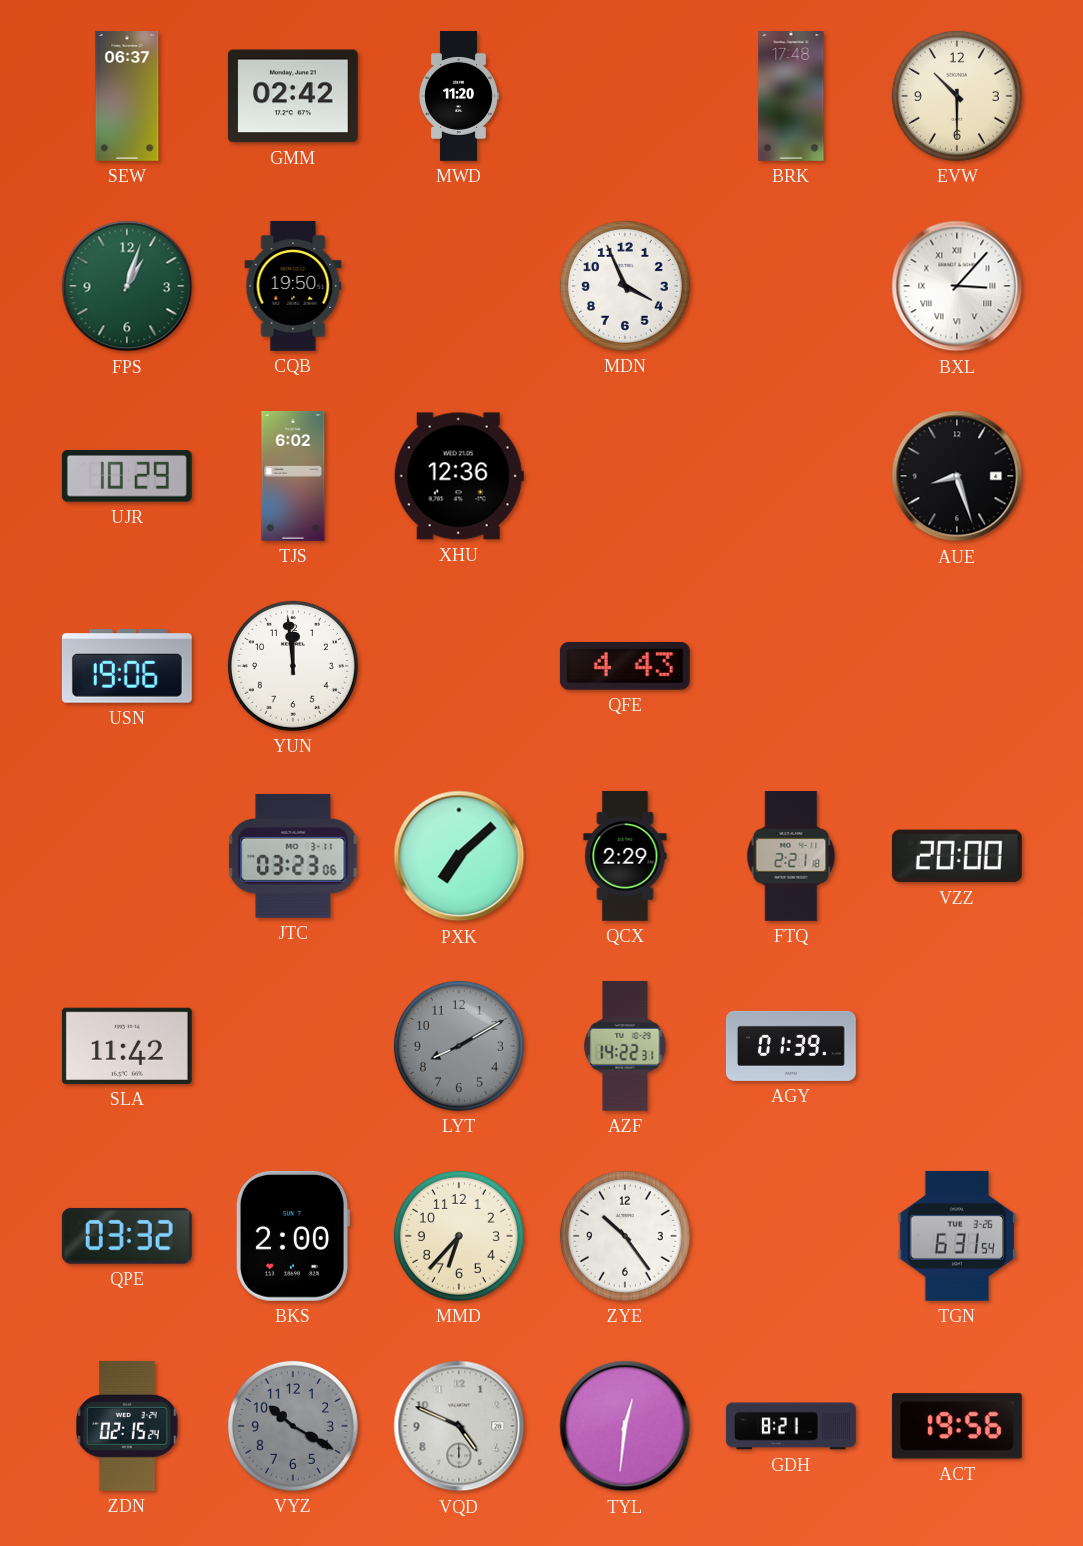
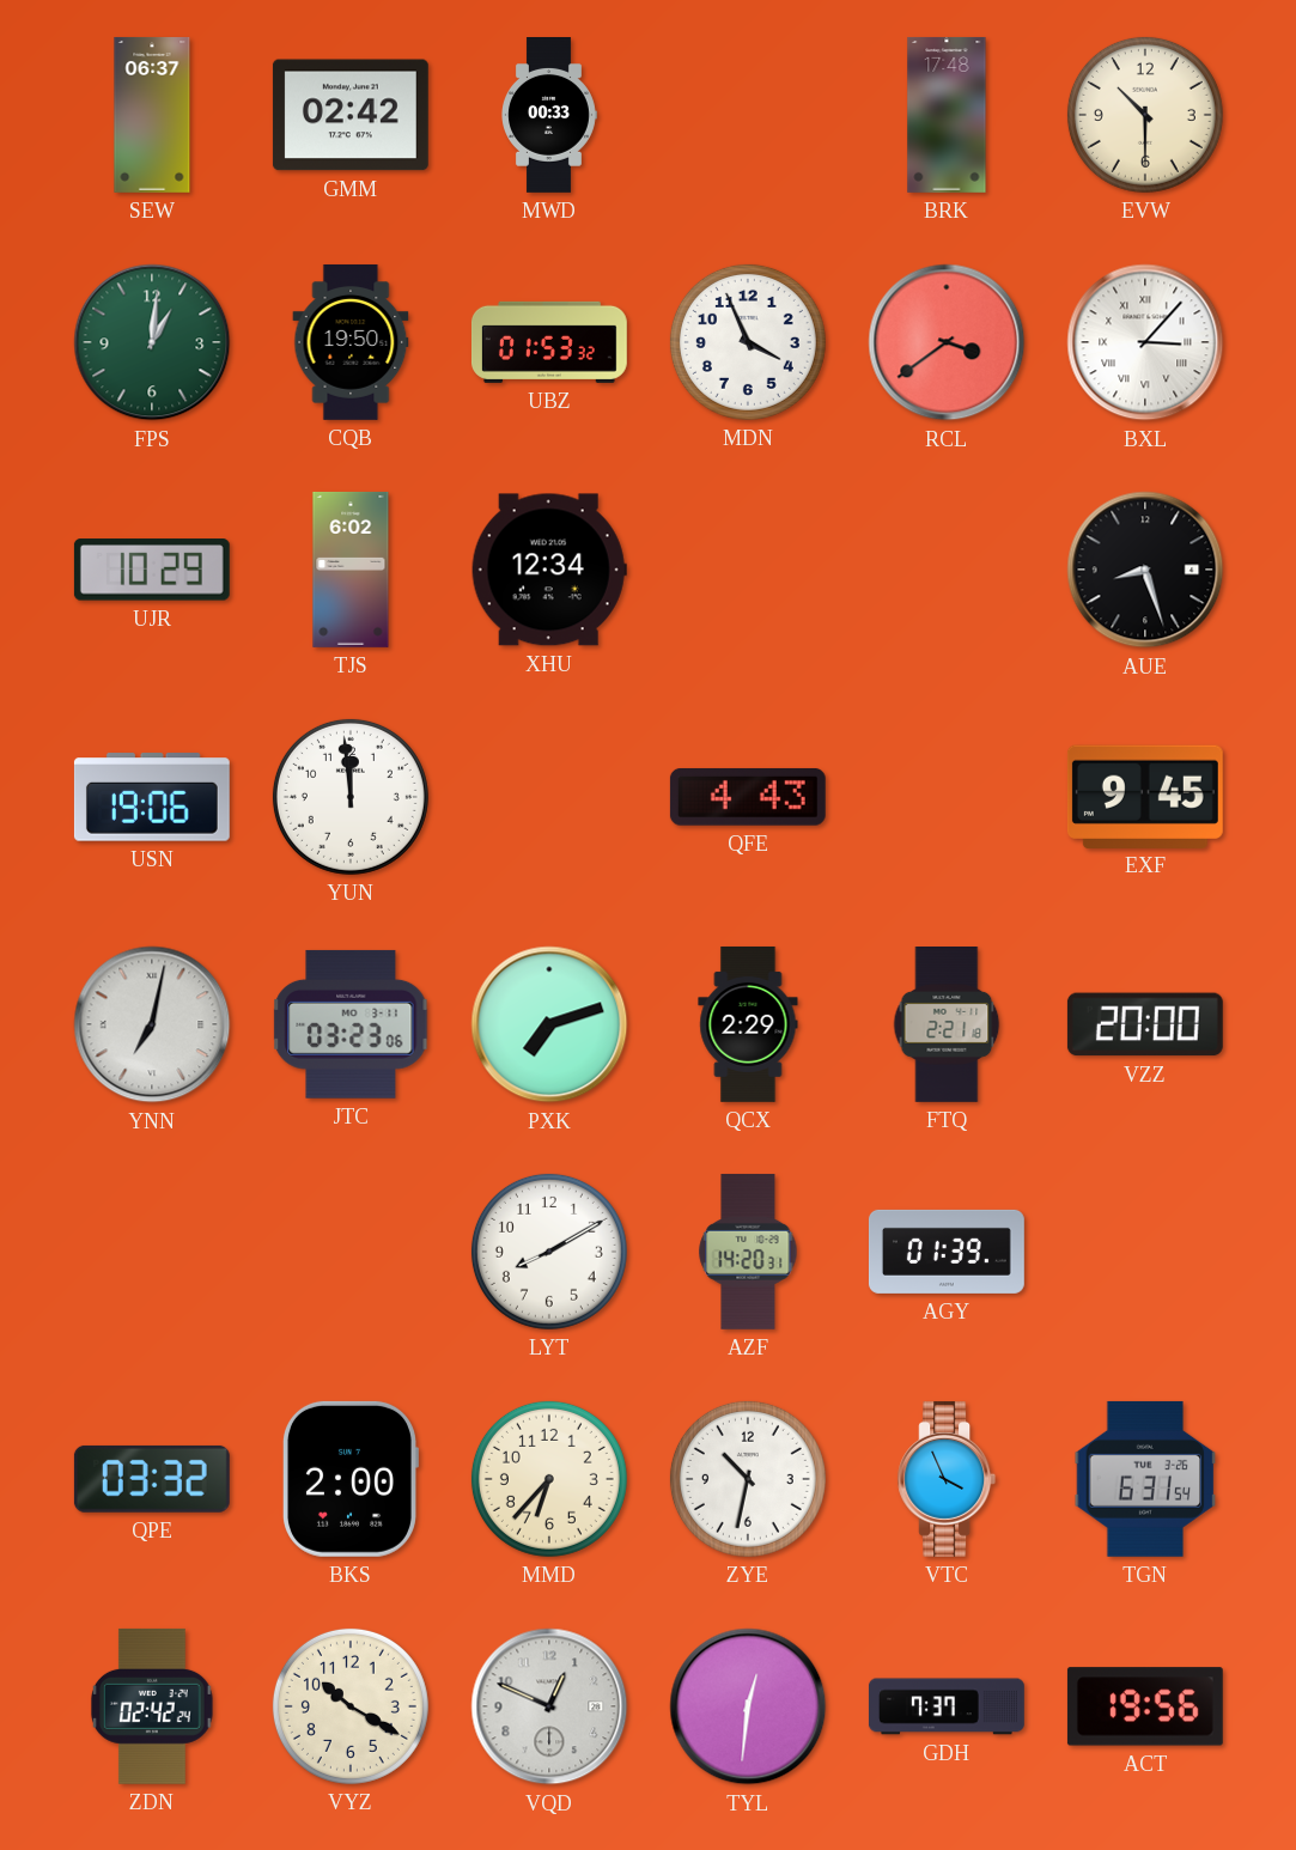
MWD: 11:20 -> 00:33
FPS: 1:03 -> 1:01
UBZ: none -> 01:53
RCL: none -> 3:39
XHU: 12:36 -> 12:34
EXF: none -> 9:45
YNN: none -> 7:02
PXK: 7:08 -> 7:12
SLA: 11:42 -> none
LYT dial: grey -> white
AZF: 14:22 -> 14:20
ZYE: 10:24 -> 10:32
VTC: none -> 3:56
ZDN: 02:15 -> 02:42
VYZ dial: grey -> cream
VQD: 4:49 -> 12:49
GDH: 8:21 -> 7:37
